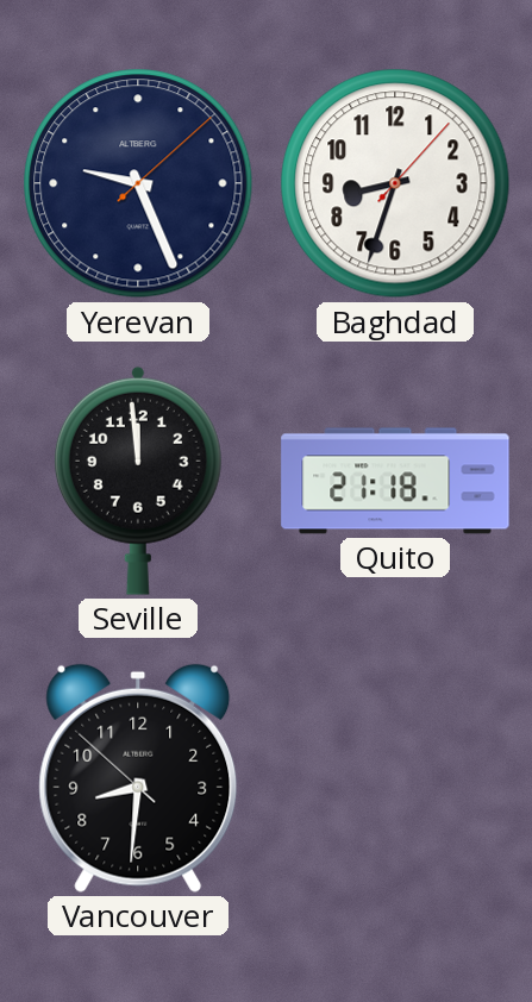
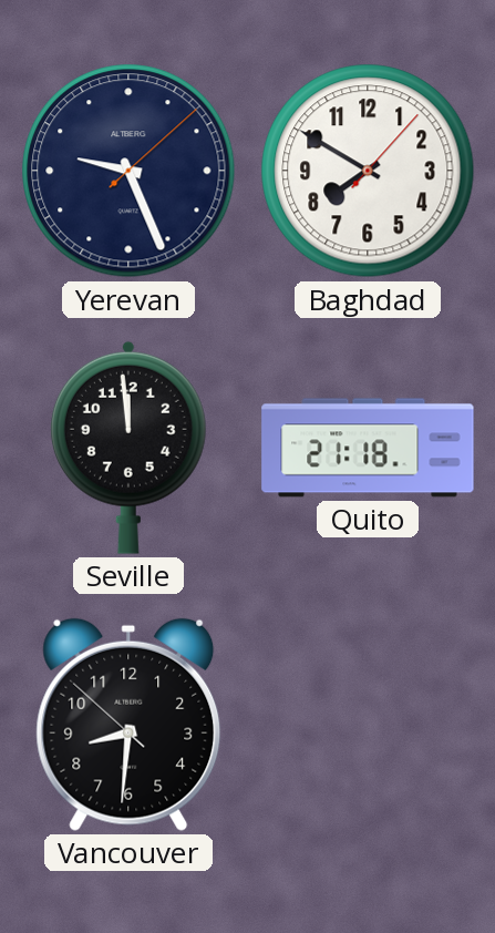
Baghdad: 8:33 -> 7:50
